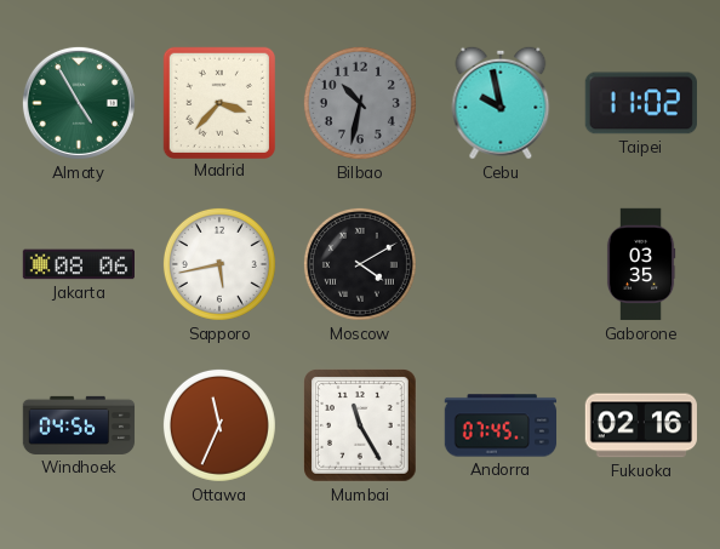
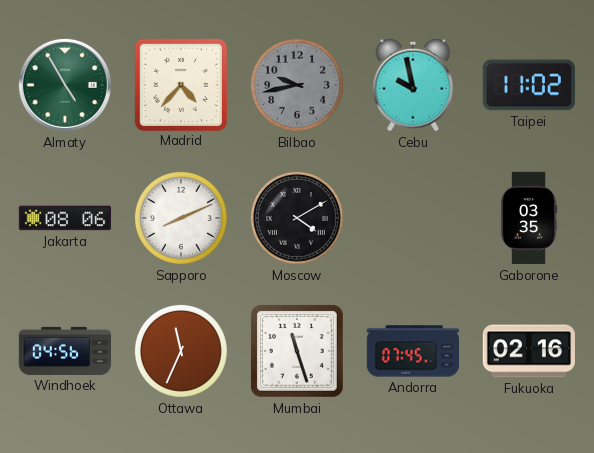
Madrid: 3:37 -> 4:37
Bilbao: 10:32 -> 9:43
Sapporo: 5:43 -> 8:11
Mumbai: 11:25 -> 11:27
